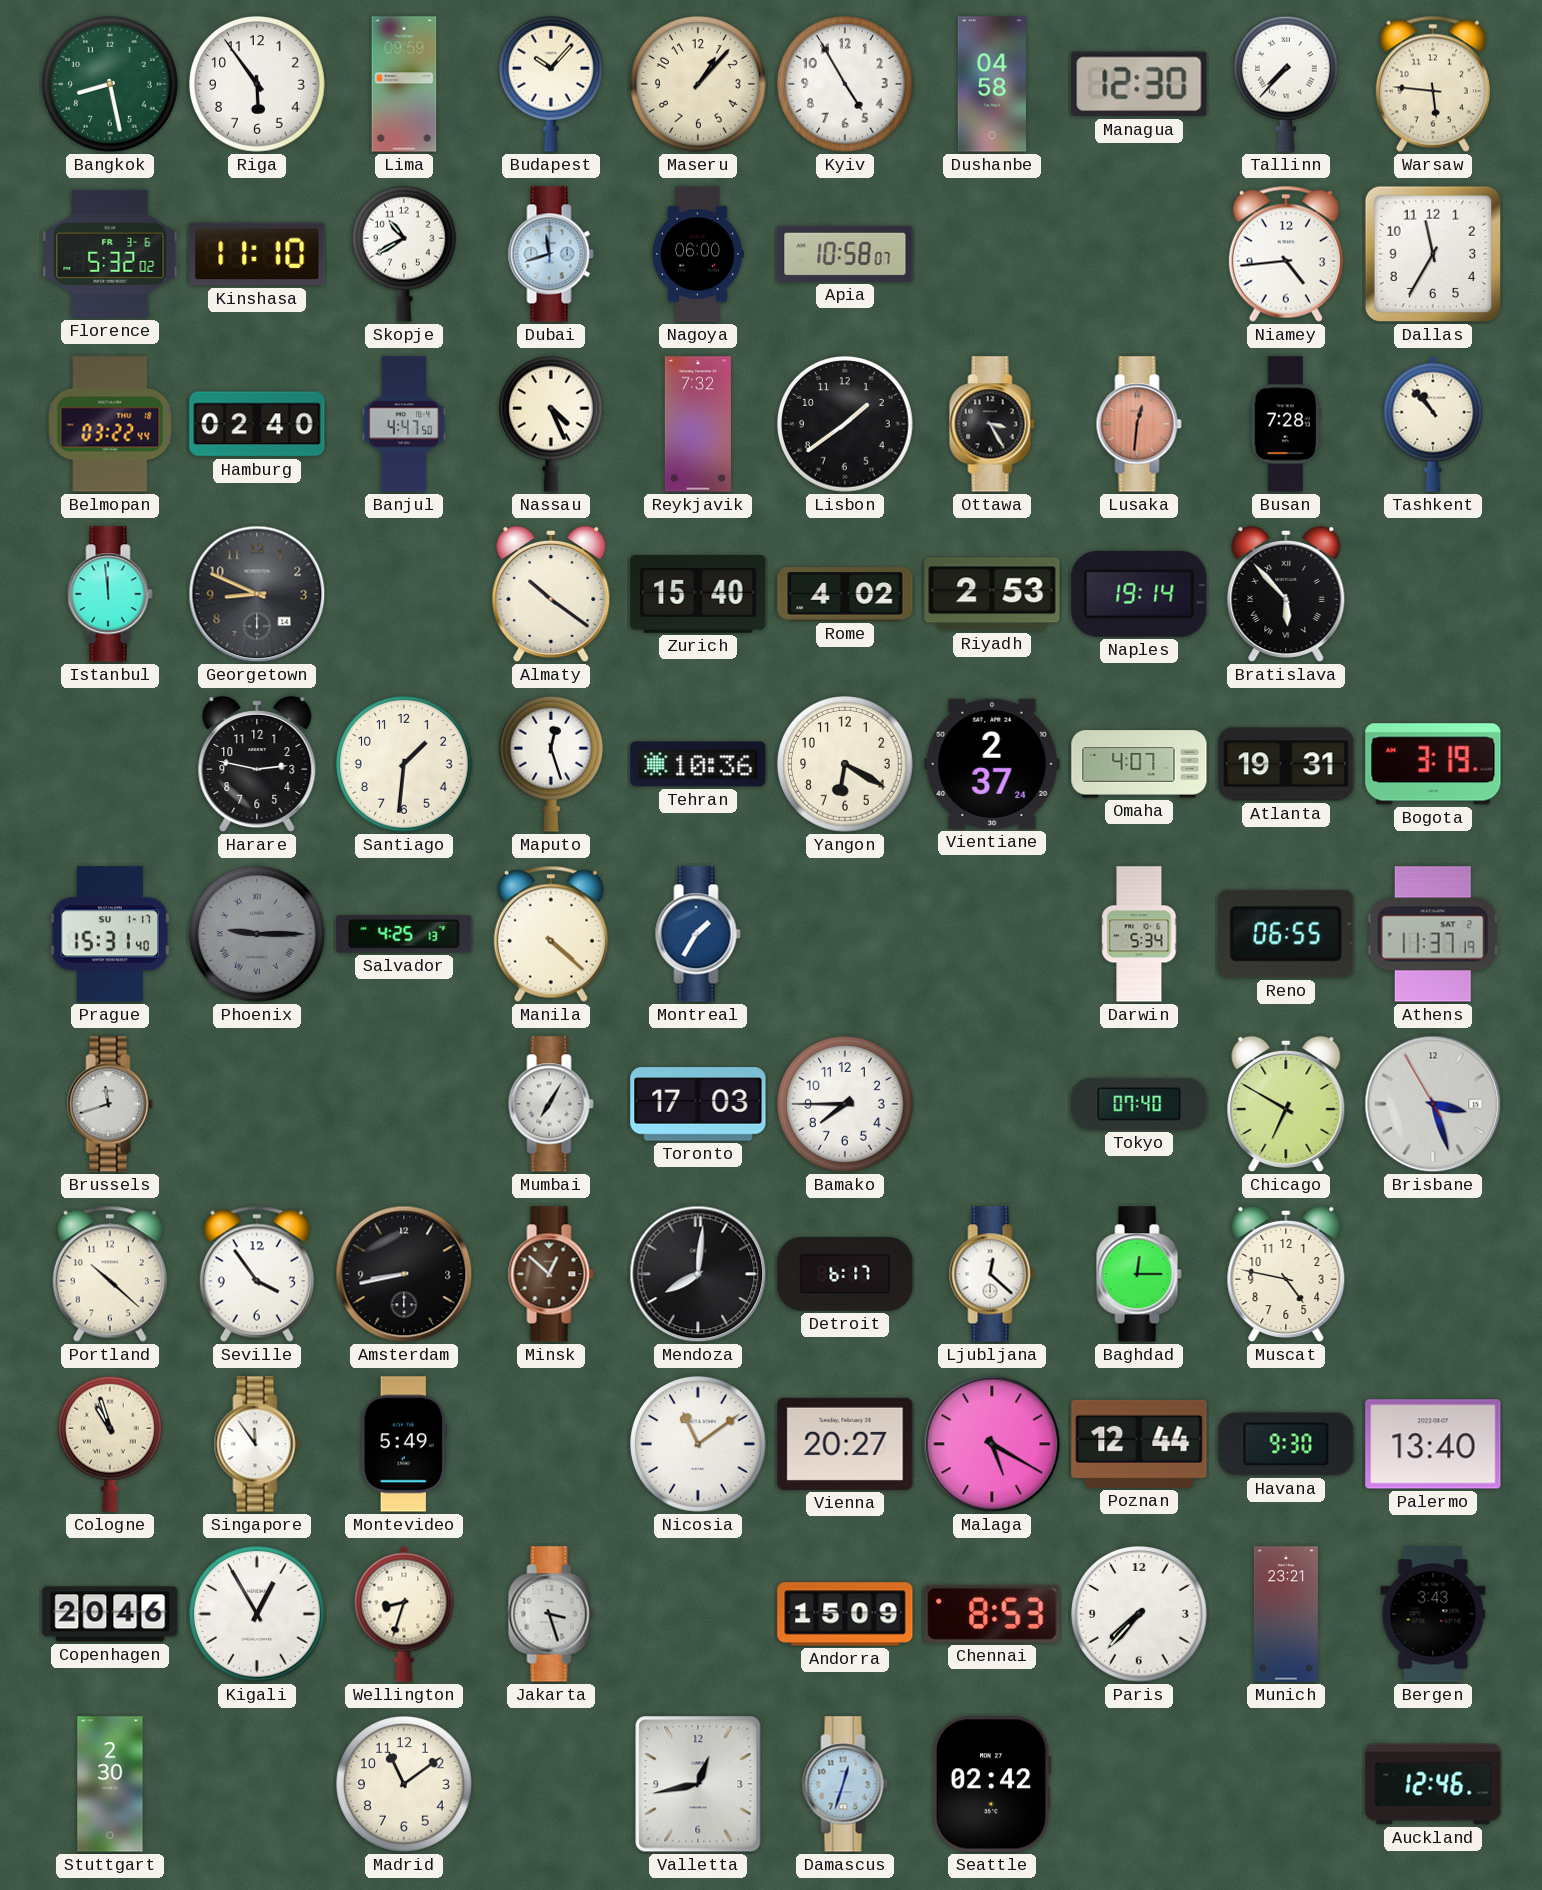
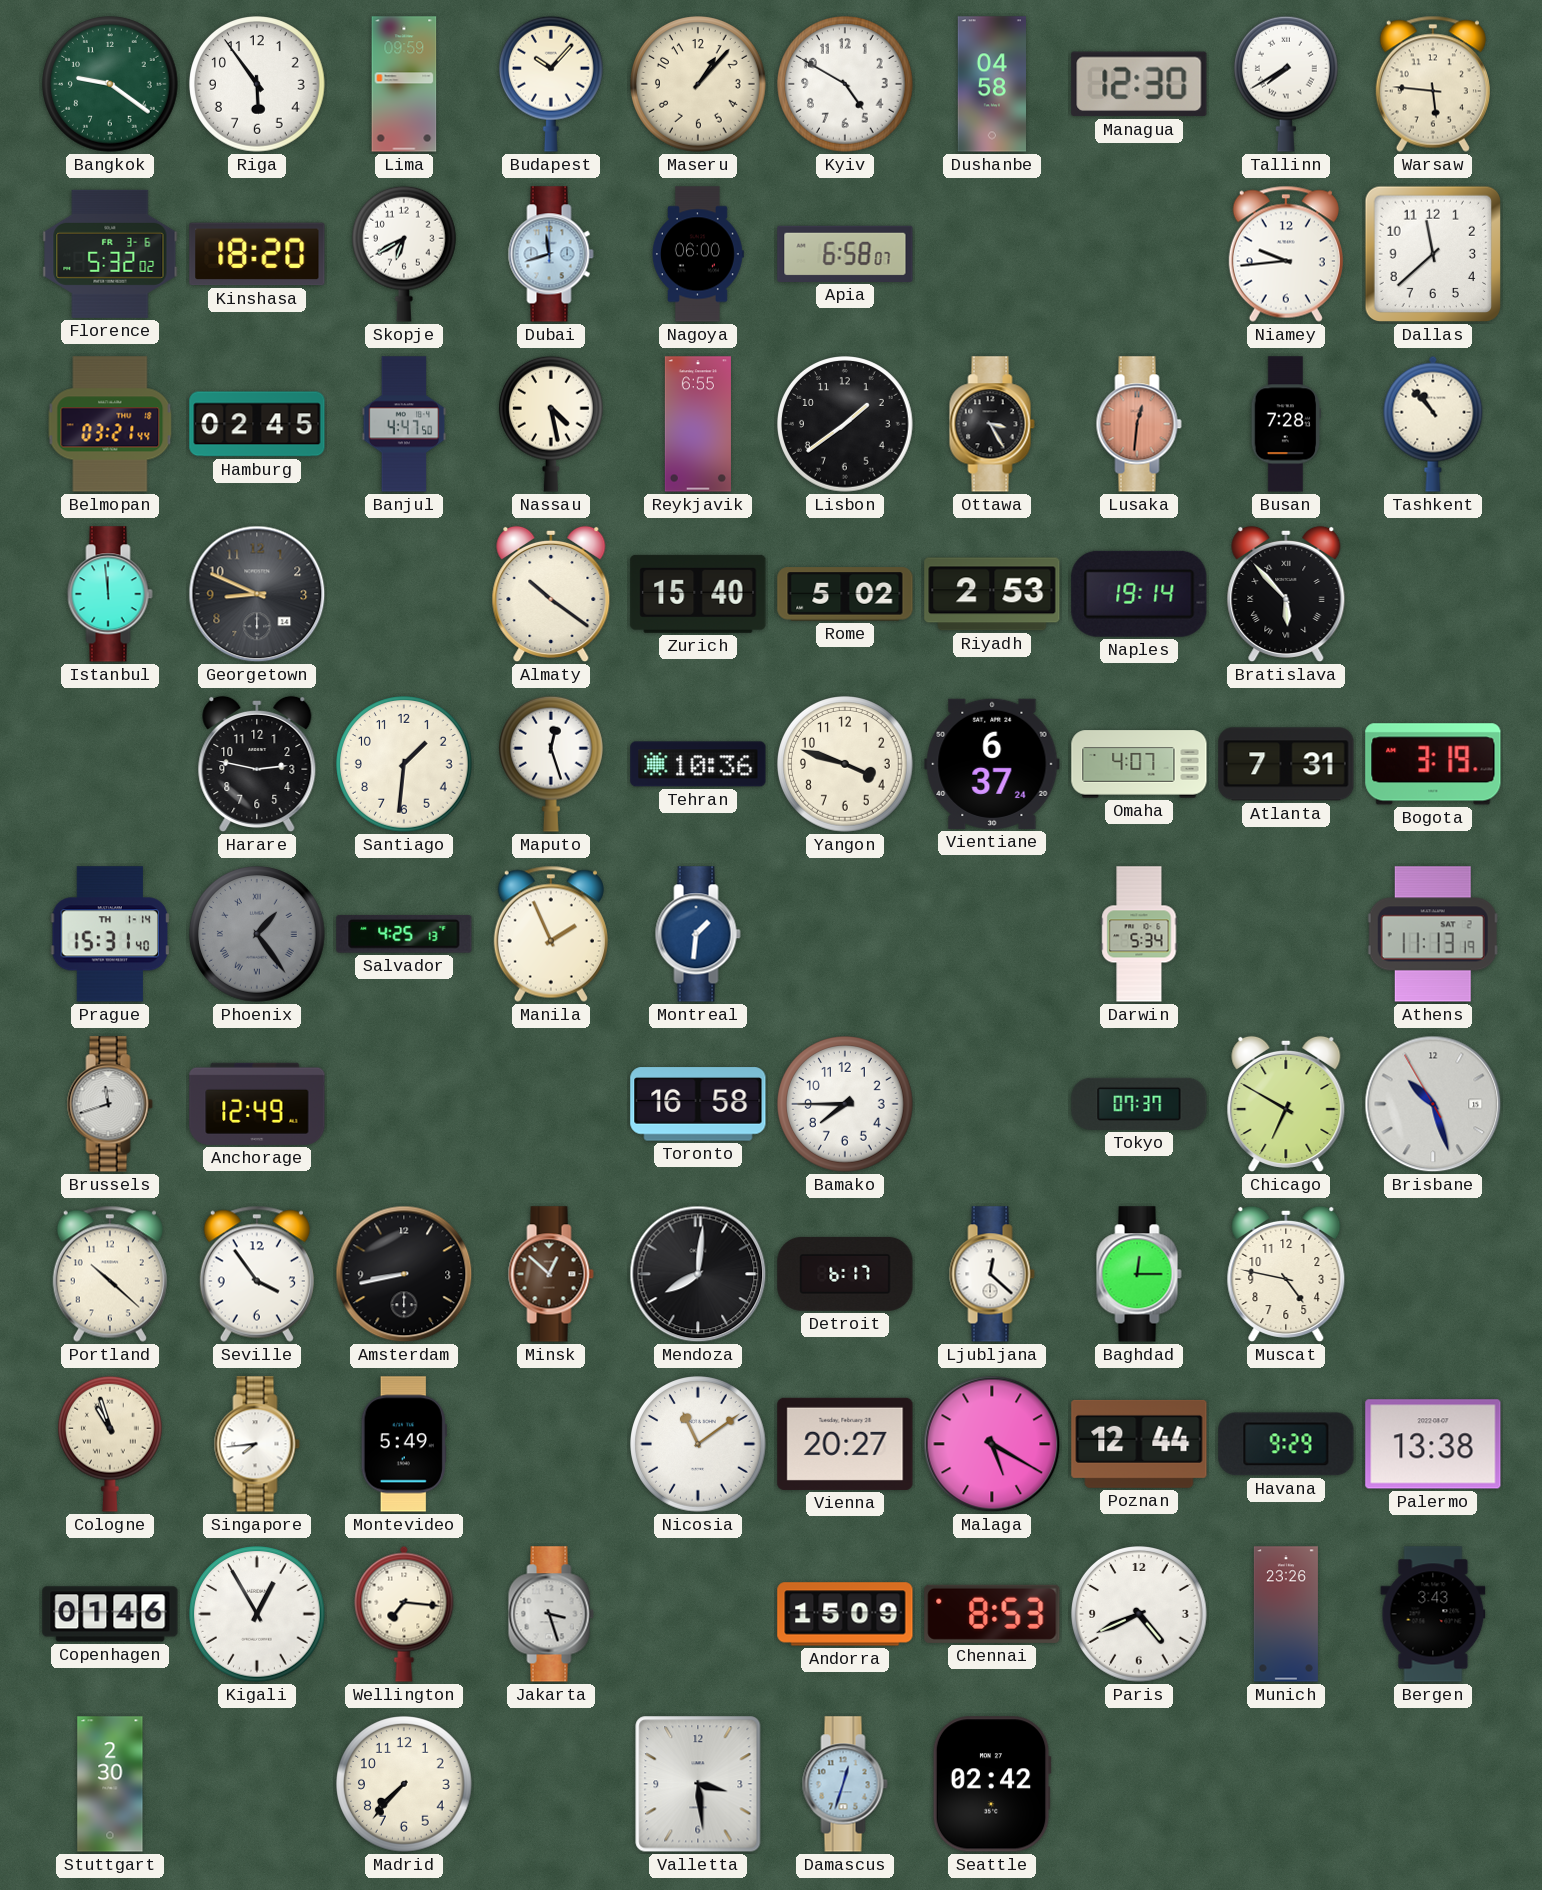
Bangkok: 8:28 -> 9:21
Kyiv: 4:55 -> 4:50
Tallinn: 7:37 -> 7:40
Kinshasa: 11:10 -> 18:20
Skopje: 10:40 -> 6:40
Apia: 10:58 -> 6:58
Niamey: 4:44 -> 9:44
Dallas: 11:35 -> 11:38
Belmopan: 03:22 -> 03:21
Hamburg: 02:40 -> 02:45
Nassau: 4:26 -> 4:28
Reykjavik: 7:32 -> 6:55
Rome: 4:02 -> 5:02
Yangon: 6:20 -> 3:48
Vientiane: 2:37 -> 6:37
Atlanta: 19:31 -> 7:31
Prague date: SU 1-17 -> TH 1-14
Phoenix: 9:15 -> 1:24
Manila: 4:22 -> 1:56
Montreal: 1:35 -> 1:31
Reno: 06:55 -> none
Athens: 11:37 -> 11:13
Anchorage: none -> 12:49
Mumbai: 7:05 -> none
Toronto: 17:03 -> 16:58
Tokyo: 07:40 -> 07:37
Brisbane: 3:26 -> 10:26
Singapore: 11:54 -> 7:44
Havana: 9:30 -> 9:29
Palermo: 13:40 -> 13:38
Copenhagen: 20:46 -> 01:46
Wellington: 8:33 -> 7:16
Paris: 7:37 -> 4:41
Munich: 23:21 -> 23:26
Madrid: 11:09 -> 7:37
Valletta: 12:43 -> 3:29
Auckland: 12:46 -> none
